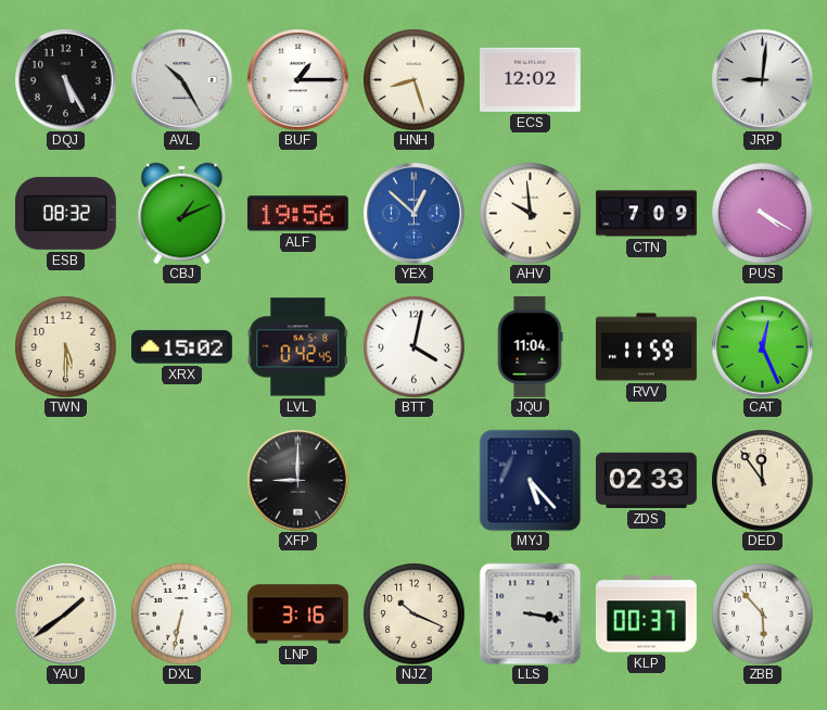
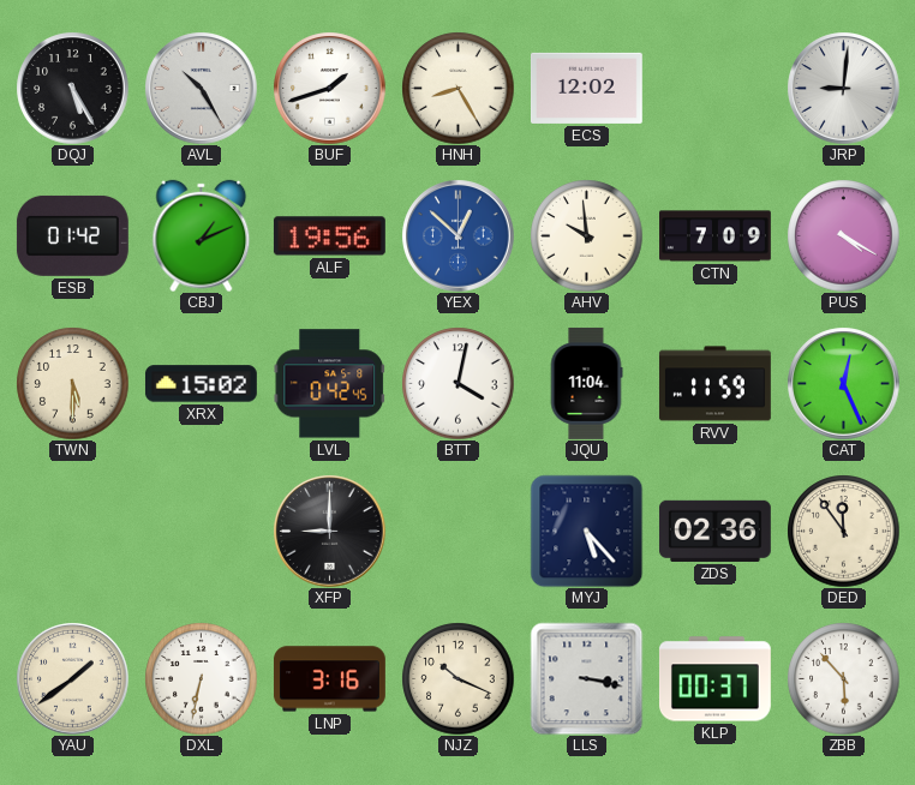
BUF: 1:15 -> 1:42
HNH: 8:27 -> 8:25
ESB: 08:32 -> 01:42
ZDS: 02:33 -> 02:36
